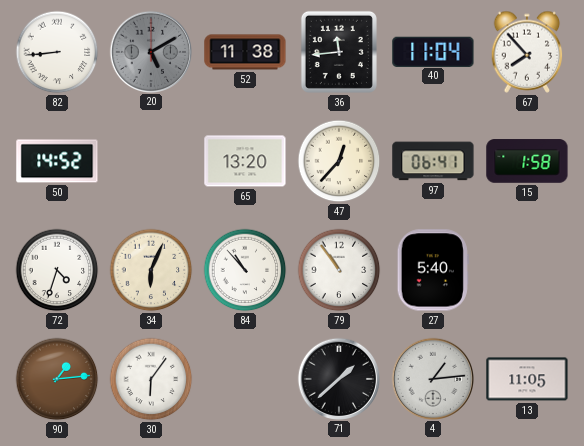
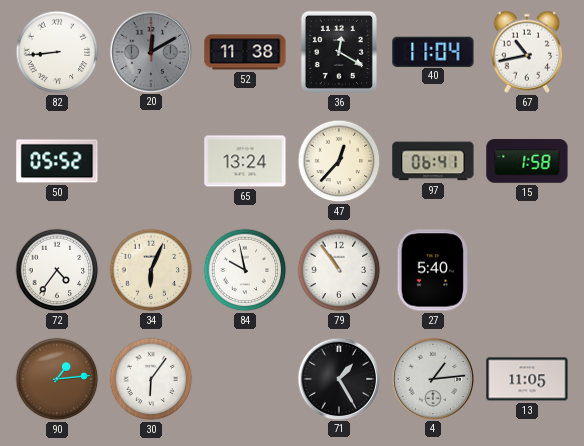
20: 5:10 -> 12:10
36: 11:44 -> 12:20
67: 7:53 -> 10:43
50: 14:52 -> 05:52
65: 13:20 -> 13:24
72: 4:33 -> 4:36
84: 10:53 -> 9:58
71: 1:38 -> 1:25
